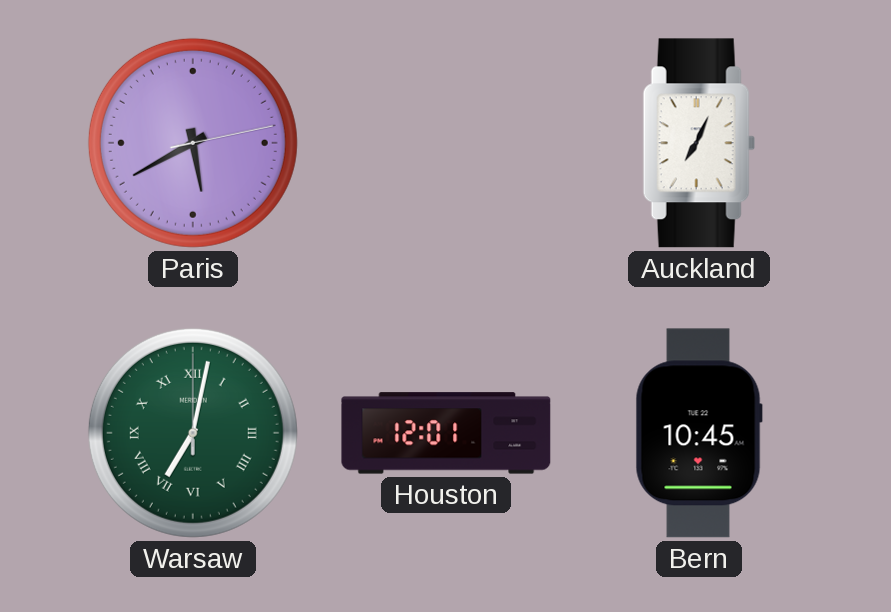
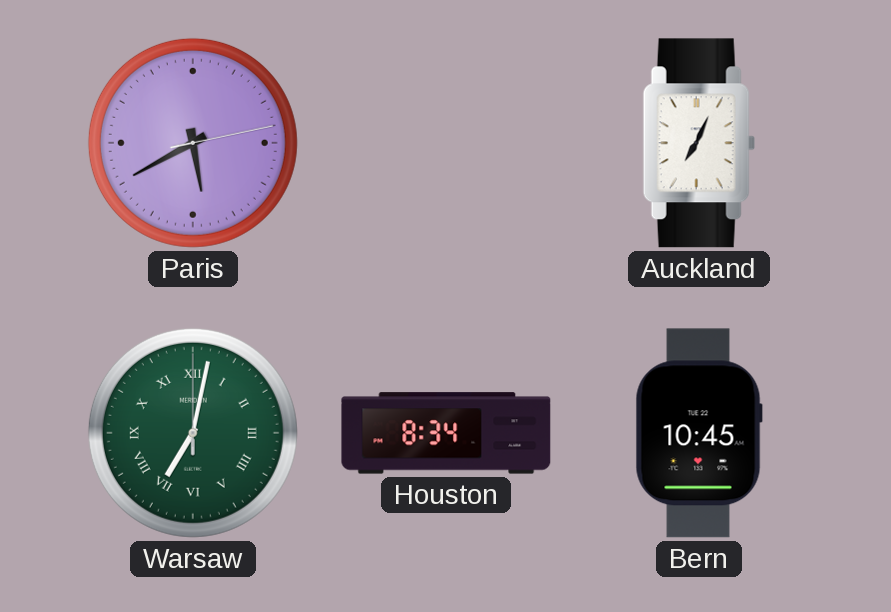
Houston: 12:01 -> 8:34
